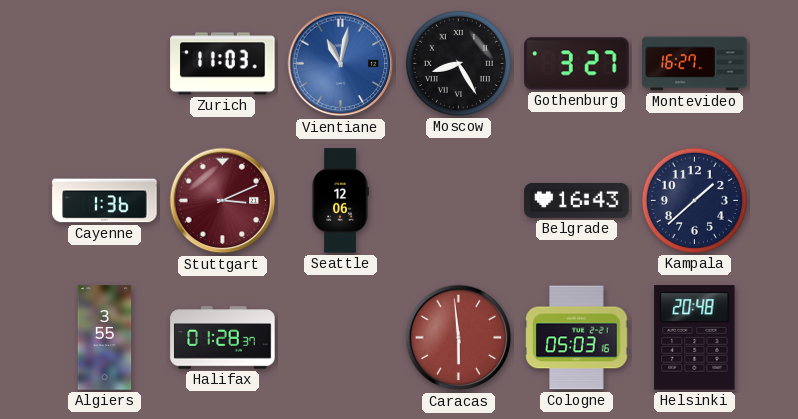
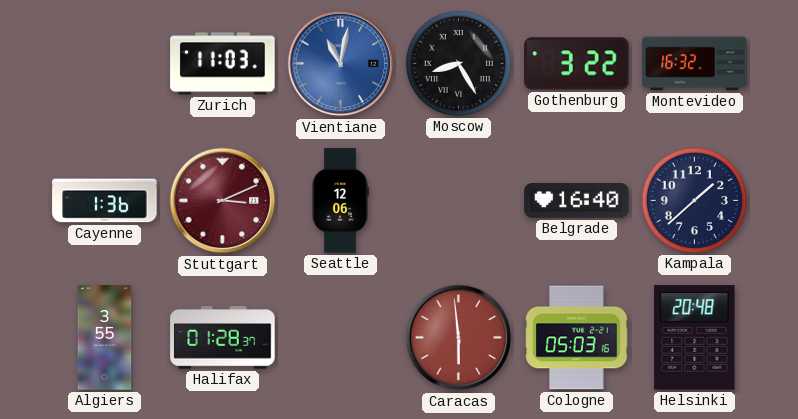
Gothenburg: 3:27 -> 3:22
Montevideo: 16:27 -> 16:32
Belgrade: 16:43 -> 16:40
